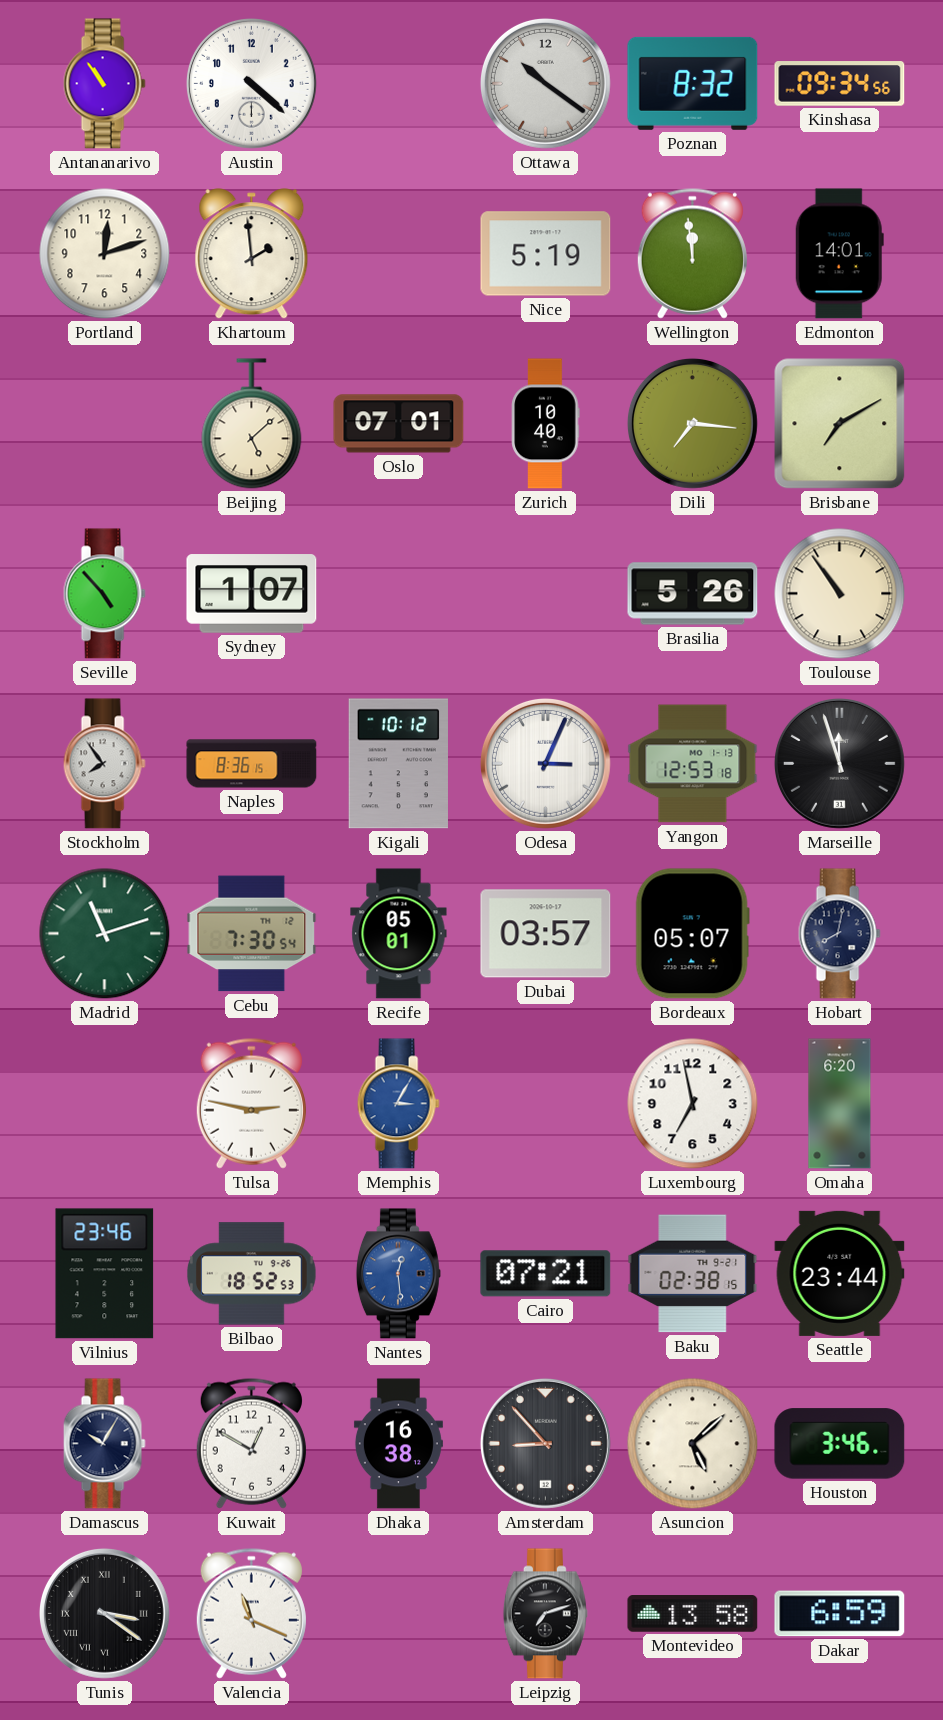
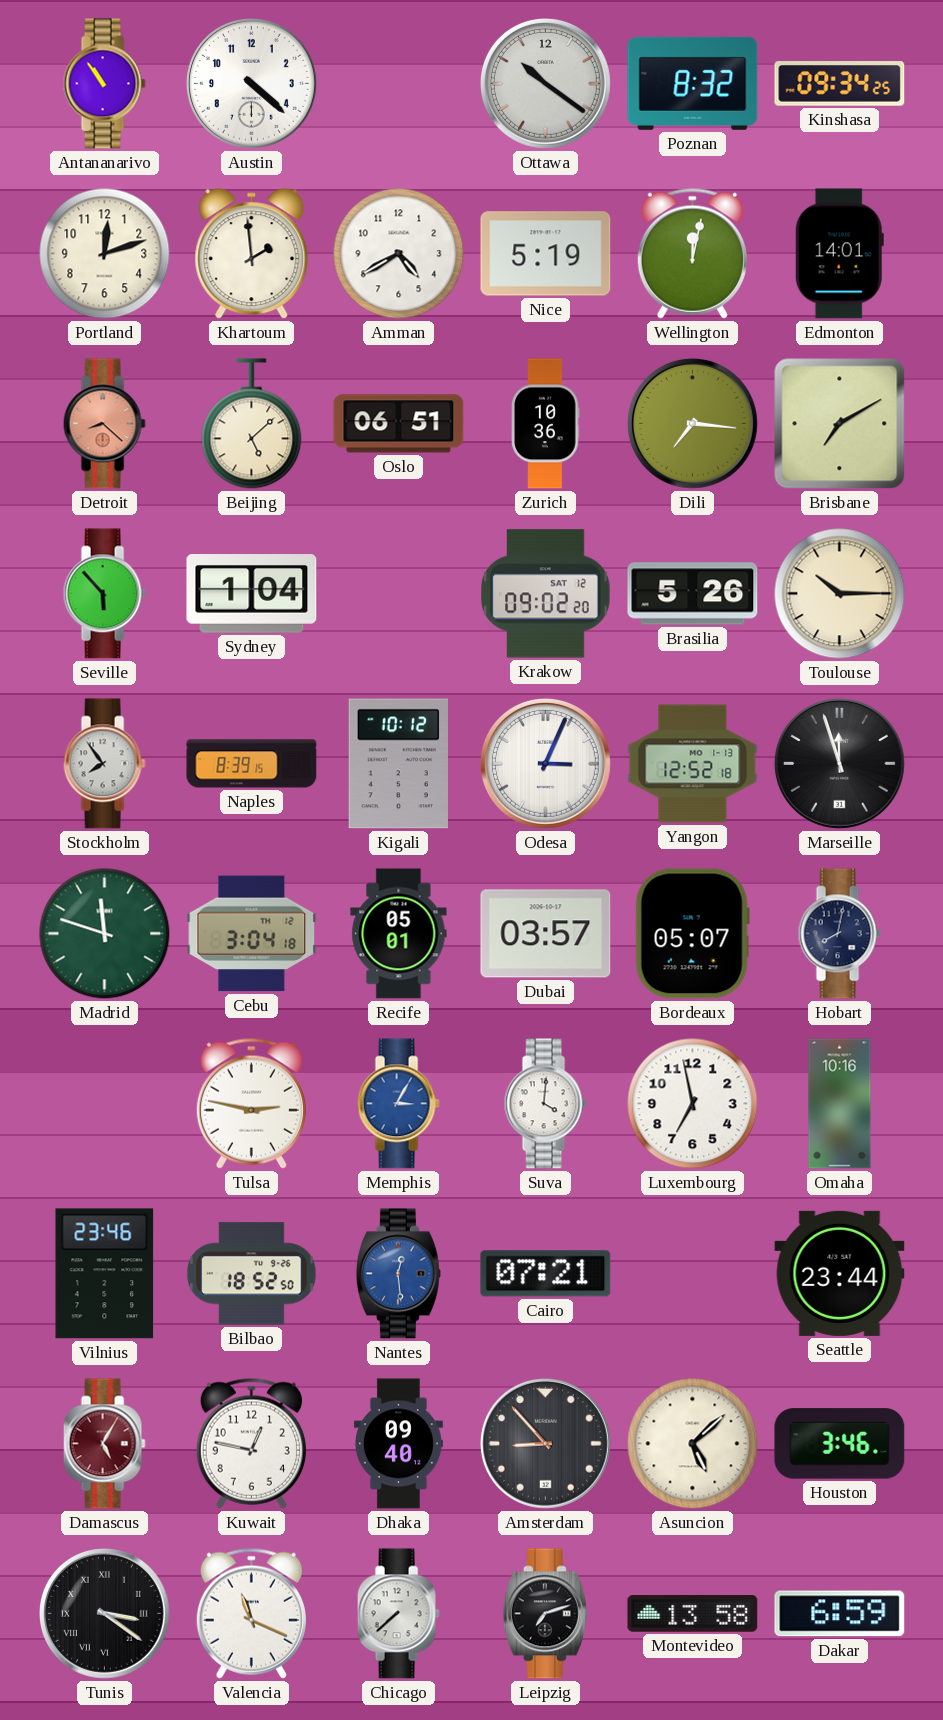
Kinshasa: 09:34:56 -> 09:34:25
Amman: none -> 4:40
Wellington: 11:59 -> 12:02
Detroit: none -> 8:22
Oslo: 07:01 -> 06:51
Zurich: 10:40 -> 10:36
Seville: 4:53 -> 5:53
Sydney: 1:07 -> 1:04
Krakow: none -> 09:02
Toulouse: 10:54 -> 10:15
Naples: 8:36 -> 8:39
Yangon: 12:53 -> 12:52
Madrid: 11:12 -> 11:48
Cebu: 7:30 -> 3:04
Suva: none -> 4:01
Omaha: 6:20 -> 10:16
Bilbao: 18:52:53 -> 18:52:50
Baku: 02:38 -> none
Damascus: 10:05 -> 5:05
Damascus dial: navy -> burgundy
Kuwait: 12:50 -> 12:47
Dhaka: 16:38 -> 09:40
Chicago: none -> 7:38
